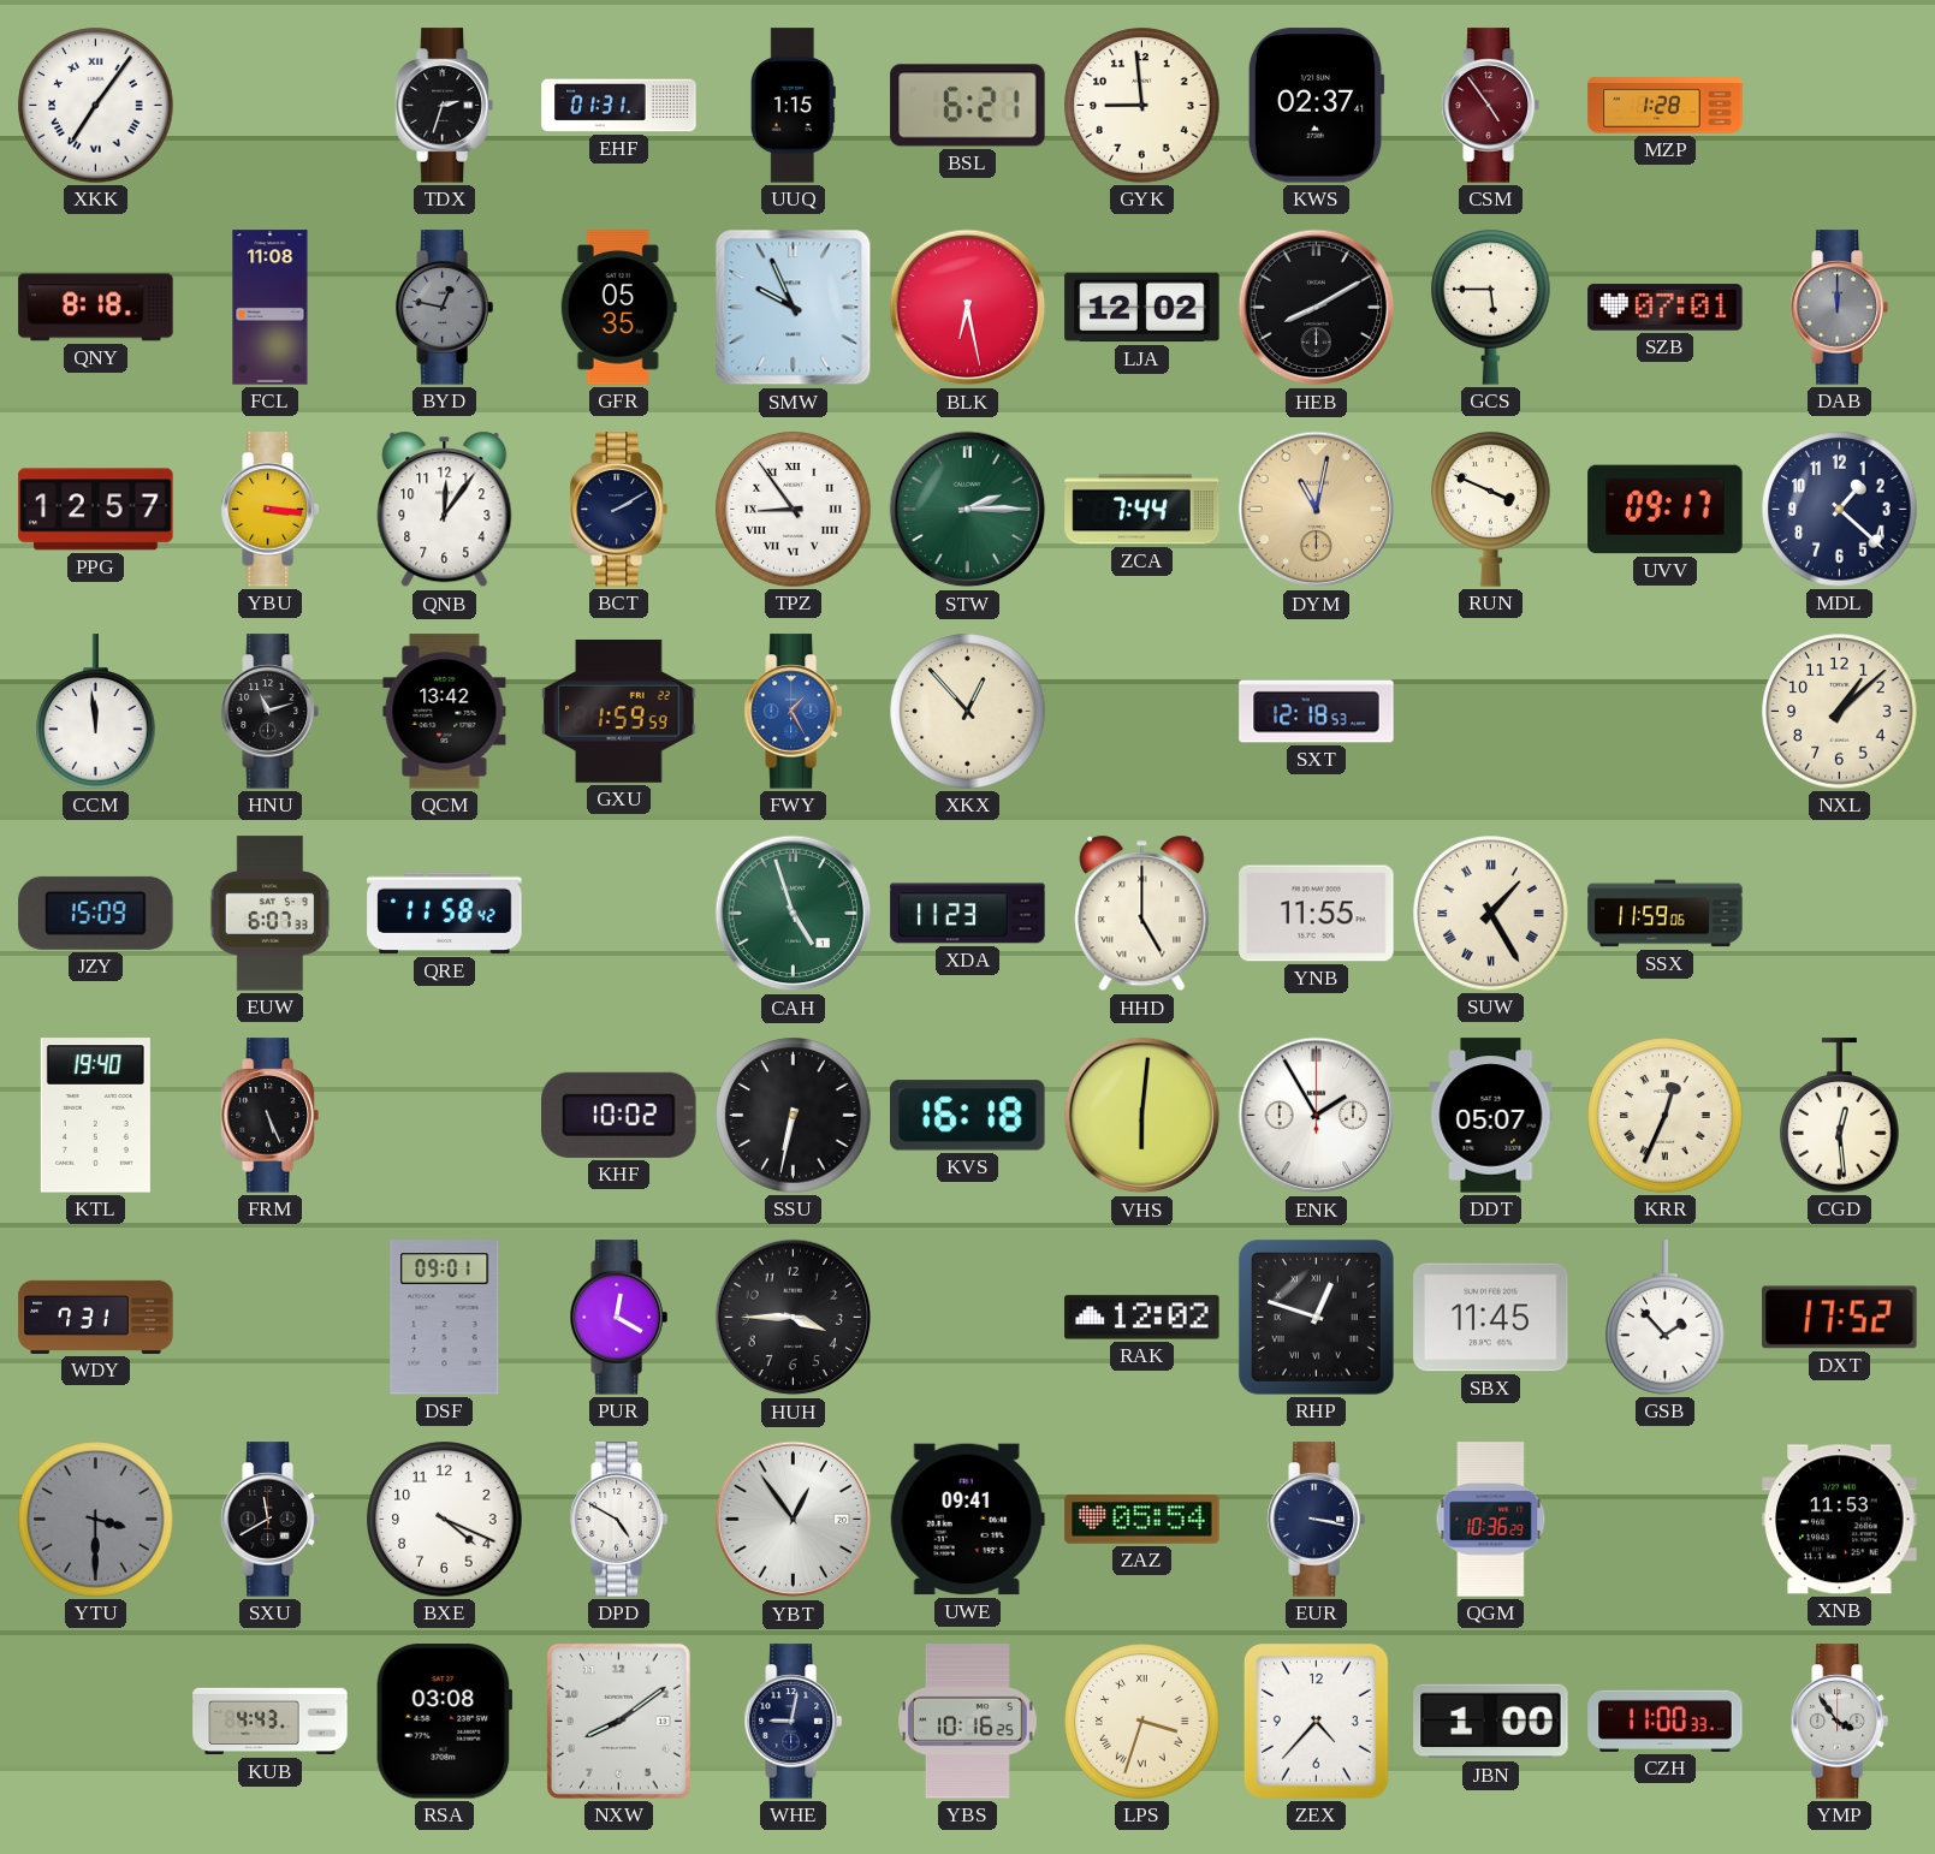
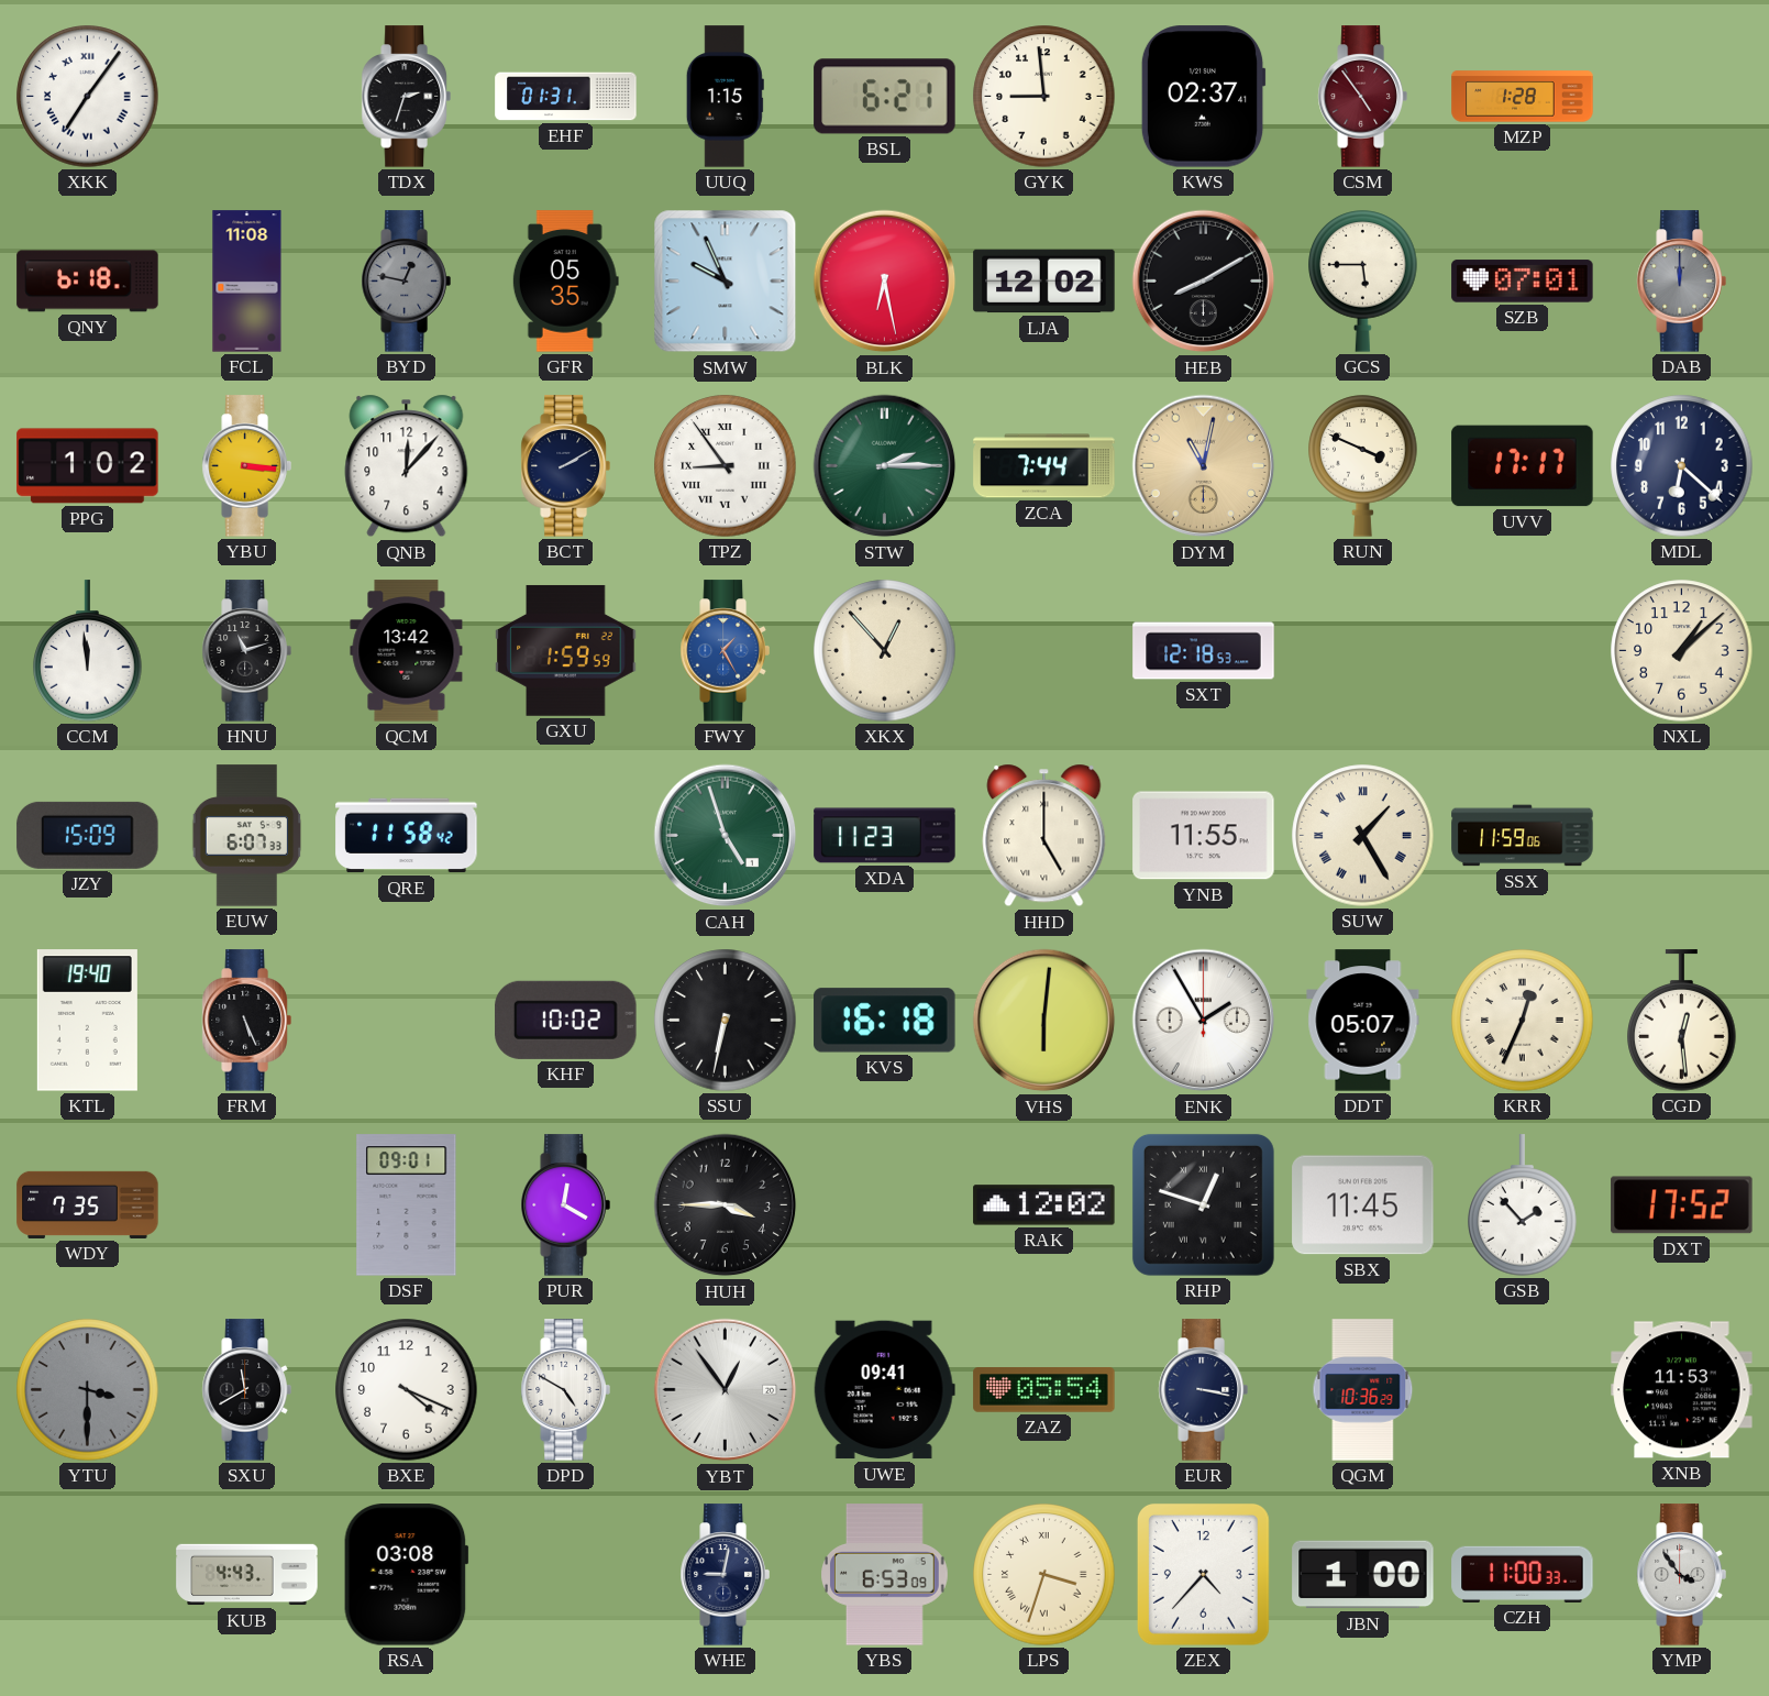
QNY: 8:18 -> 6:18
PPG: 12:57 -> 1:02
QNB: 12:06 -> 12:07
UVV: 09:17 -> 17:17
MDL: 1:22 -> 6:22
WDY: 7:31 -> 7:35
NXW: 8:09 -> none
YBS: 10:16 -> 6:53
